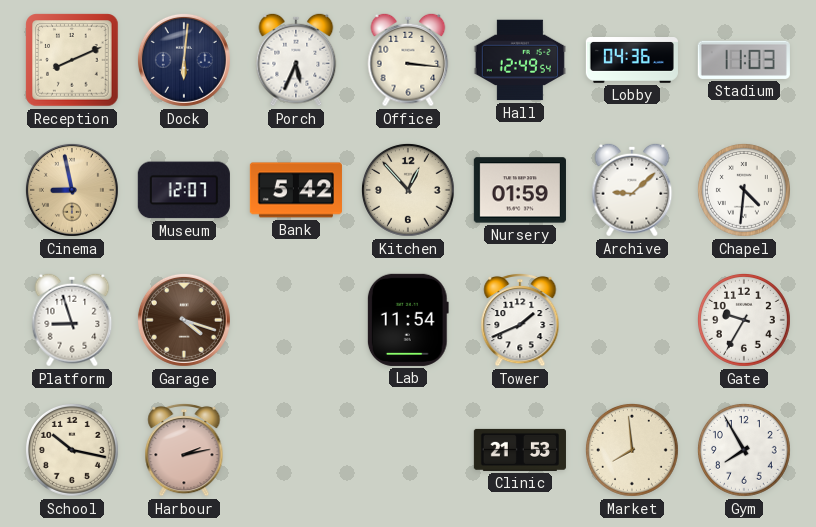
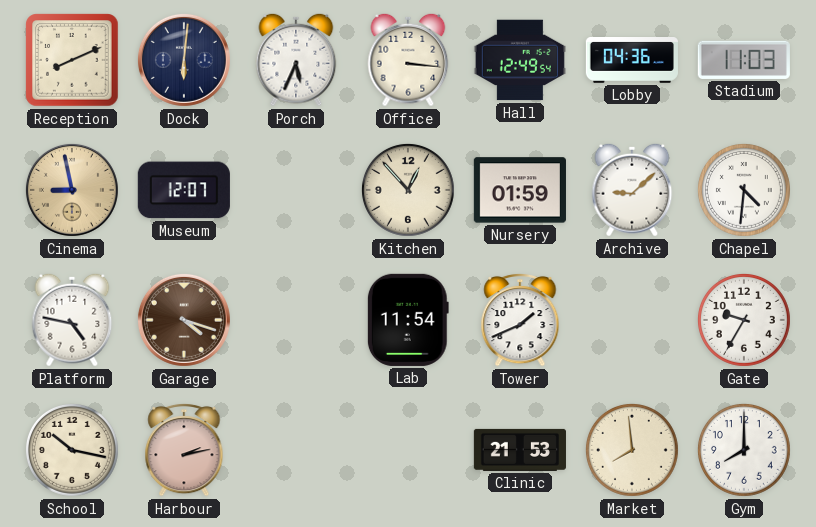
Bank: 5:42 -> none
Platform: 8:57 -> 4:47
Gym: 7:55 -> 8:00
